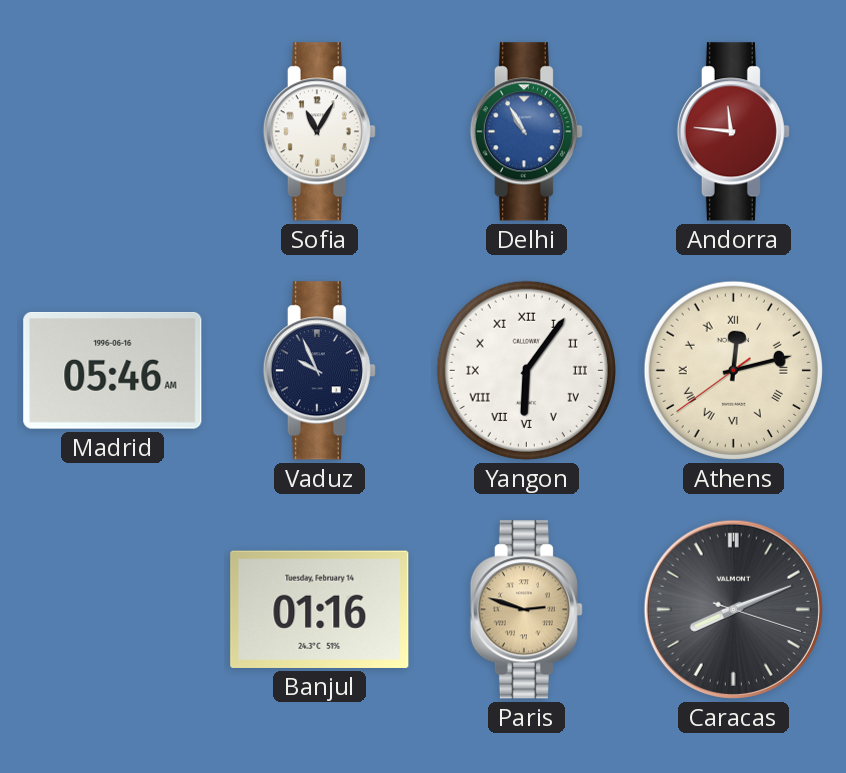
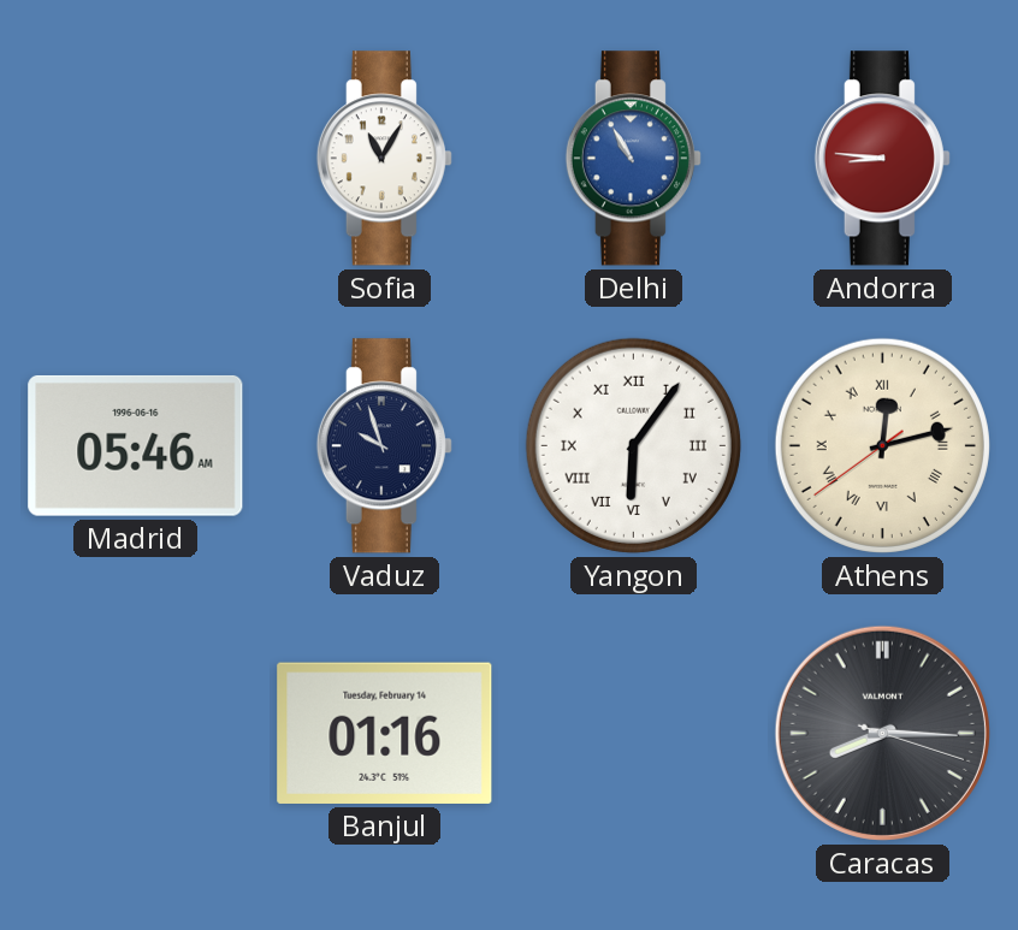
Andorra: 11:46 -> 8:46
Vaduz: 9:56 -> 9:57
Paris: 2:48 -> none
Caracas: 8:11 -> 8:15
